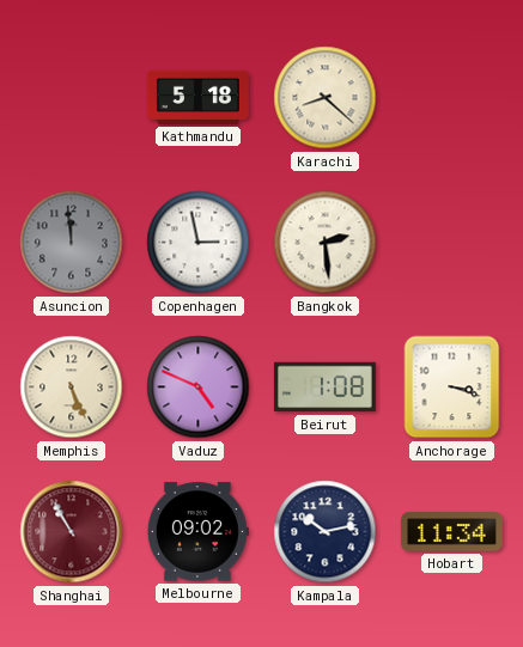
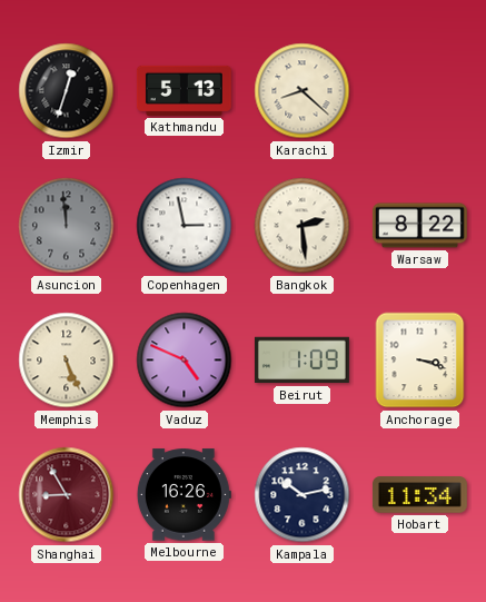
Izmir: none -> 12:33
Kathmandu: 5:18 -> 5:13
Warsaw: none -> 8:22
Beirut: 1:08 -> 1:09
Shanghai: 10:55 -> 8:55
Melbourne: 09:02 -> 16:26
